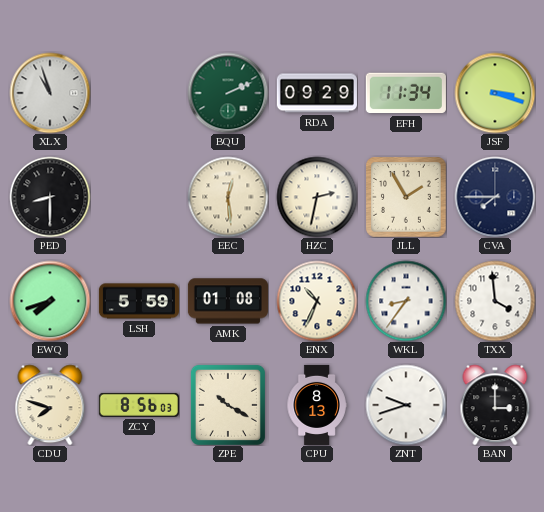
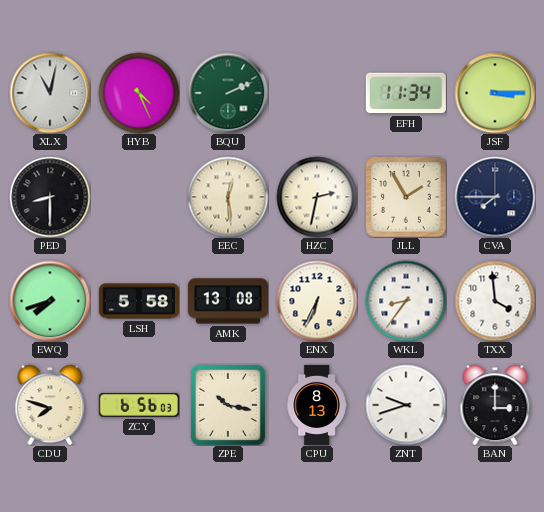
XLX: 10:57 -> 11:02
HYB: none -> 4:26
RDA: 09:29 -> none
JSF: 3:18 -> 3:15
LSH: 5:59 -> 5:58
AMK: 01:08 -> 13:08
ENX: 10:34 -> 6:34
ZCY: 8:56 -> 6:56
ZPE: 10:20 -> 10:17
